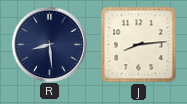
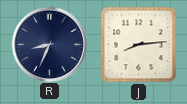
R: 8:29 -> 8:34
